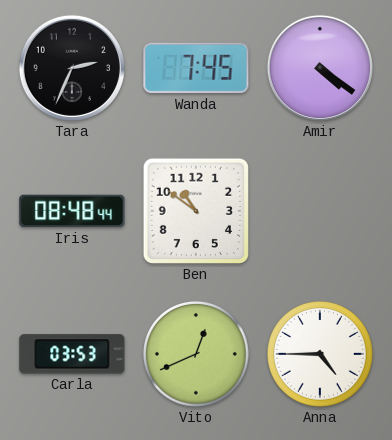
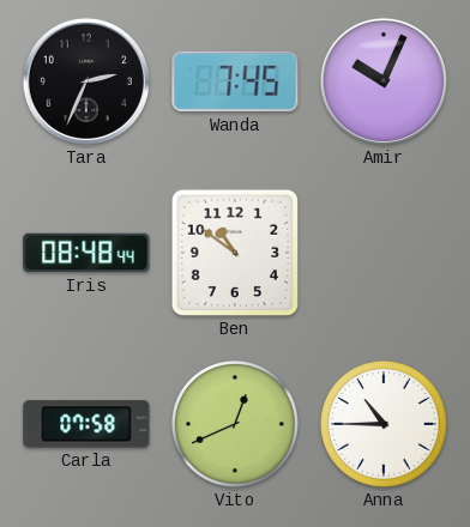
Amir: 4:21 -> 10:04
Carla: 03:53 -> 07:58
Anna: 4:45 -> 10:45
